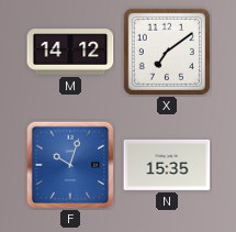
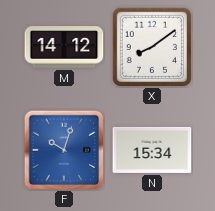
X: 7:09 -> 8:09
N: 15:35 -> 15:34
